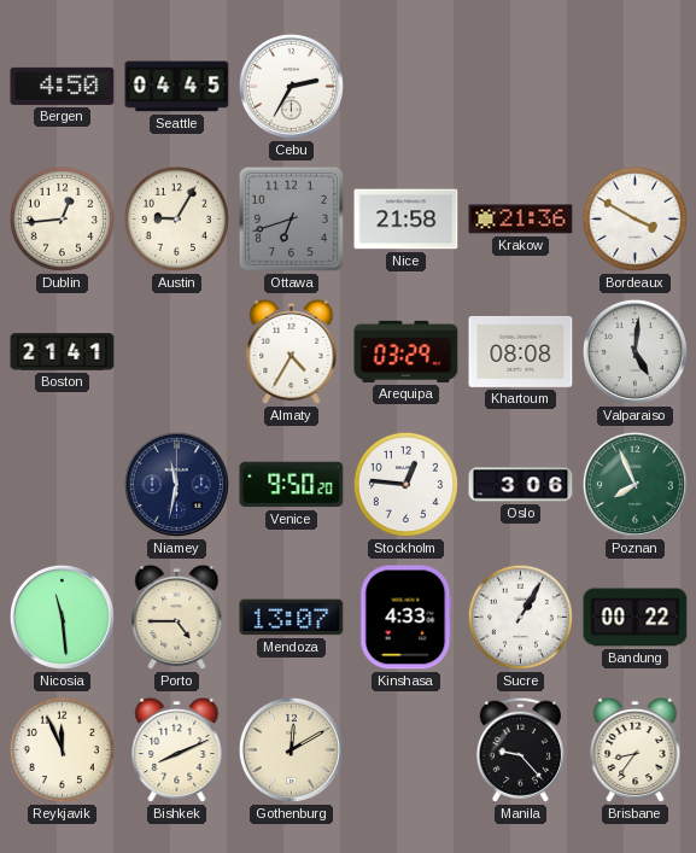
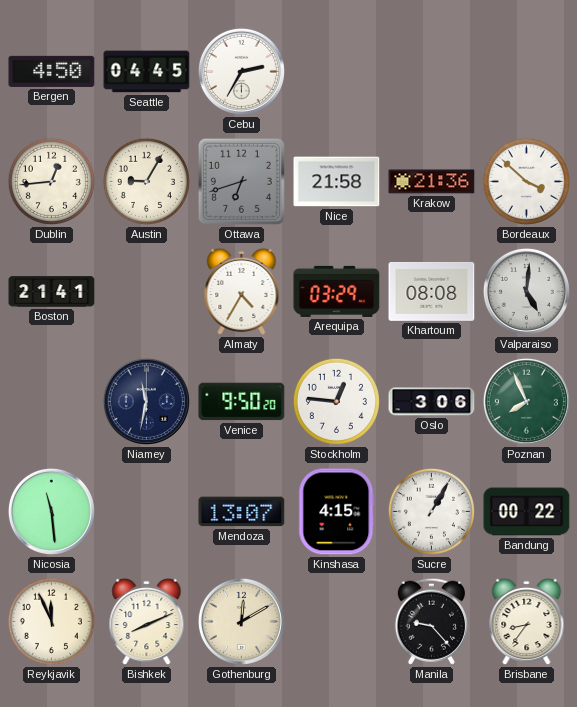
Bordeaux: 3:50 -> 3:52
Porto: 4:45 -> none
Kinshasa: 4:33 -> 4:15
